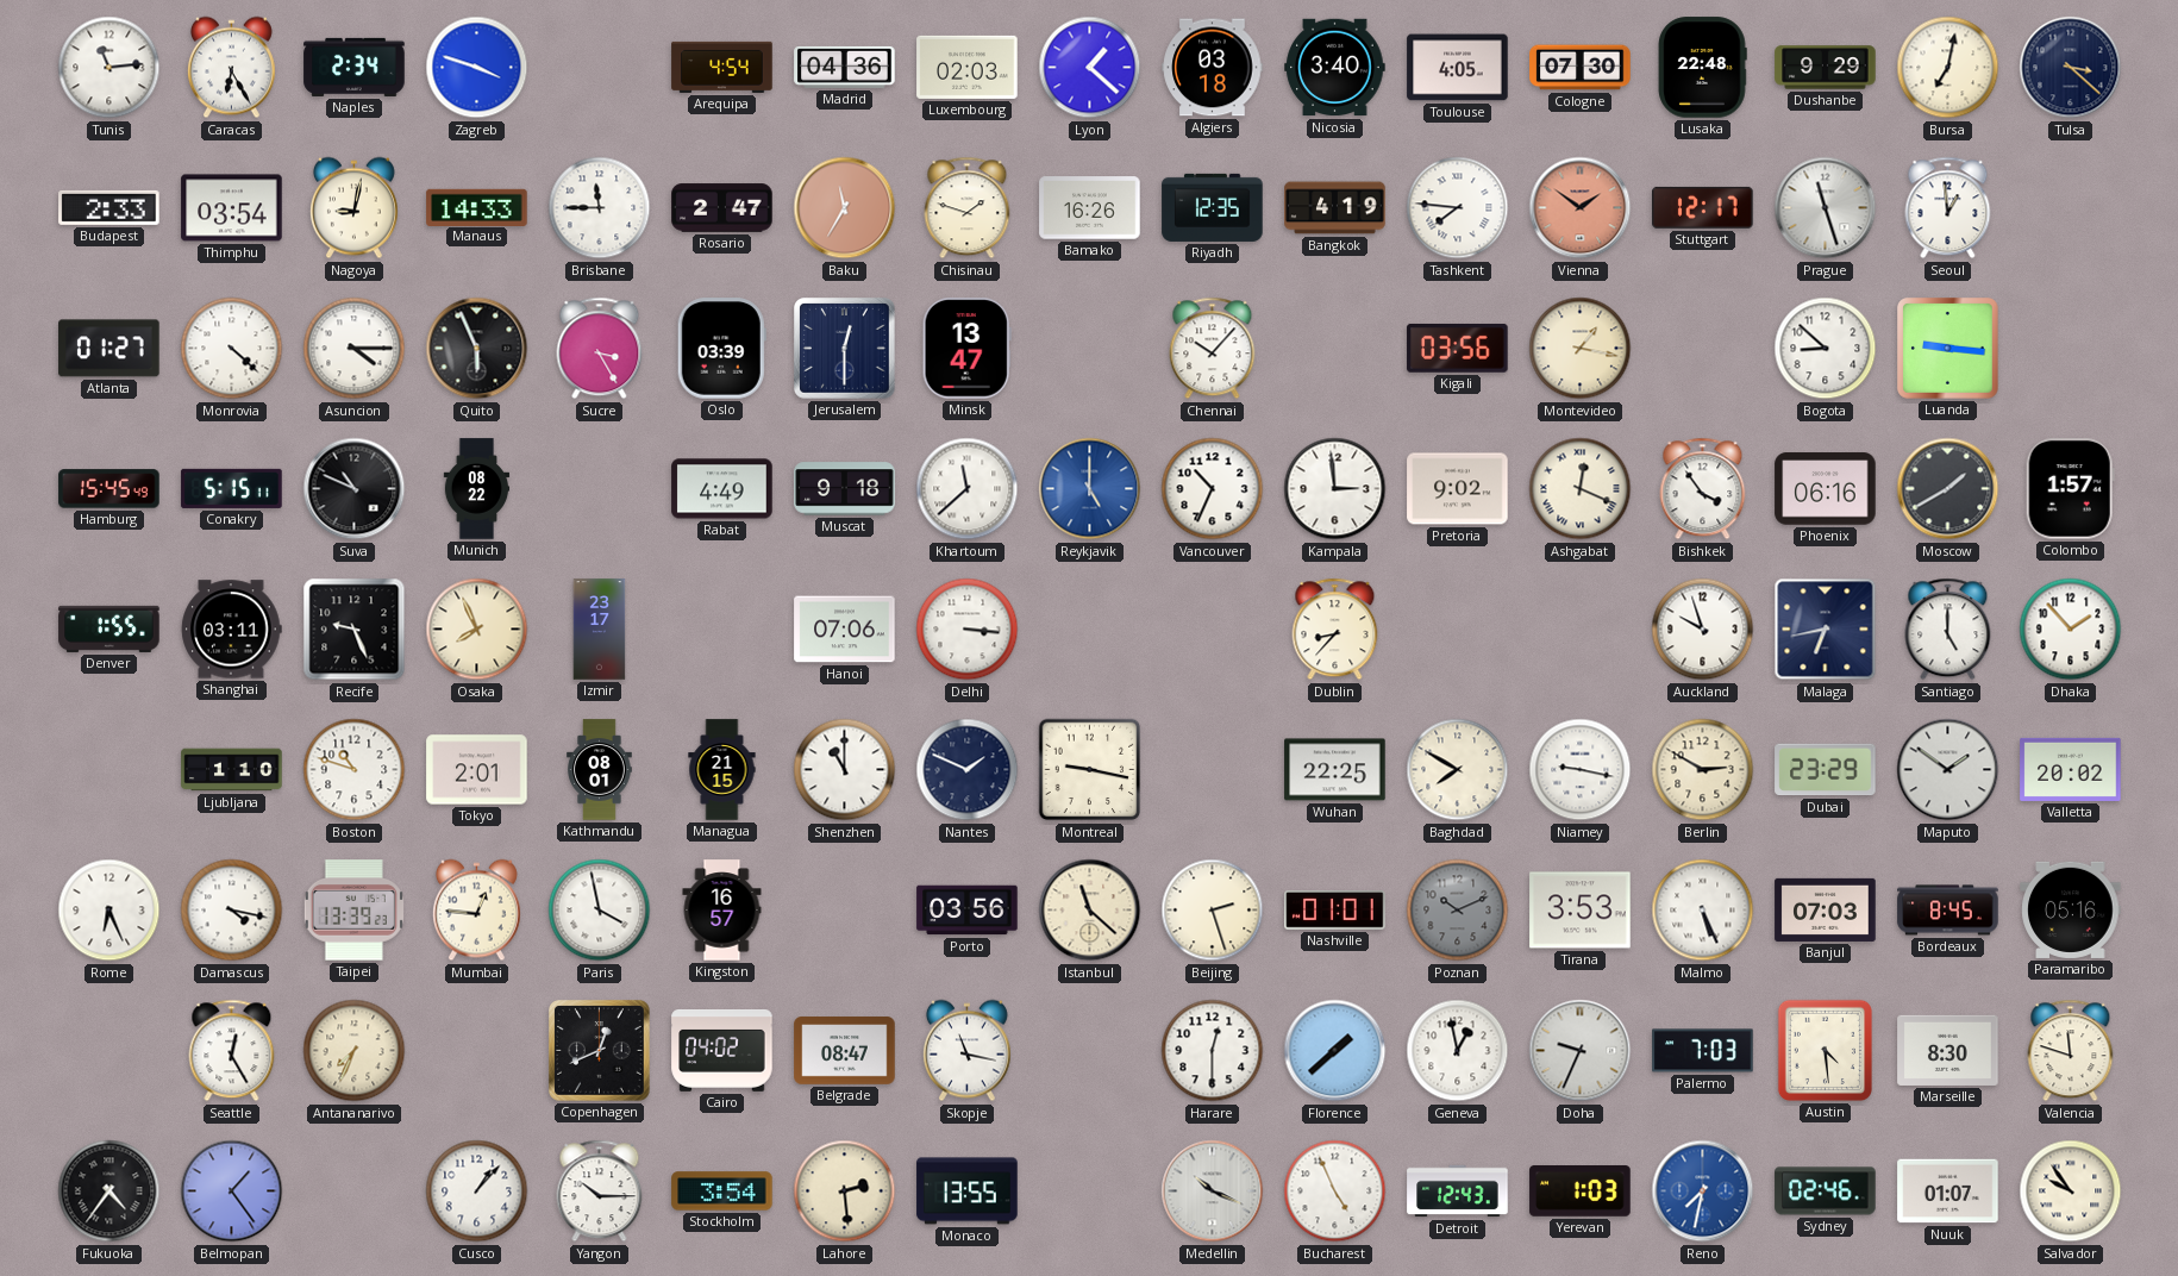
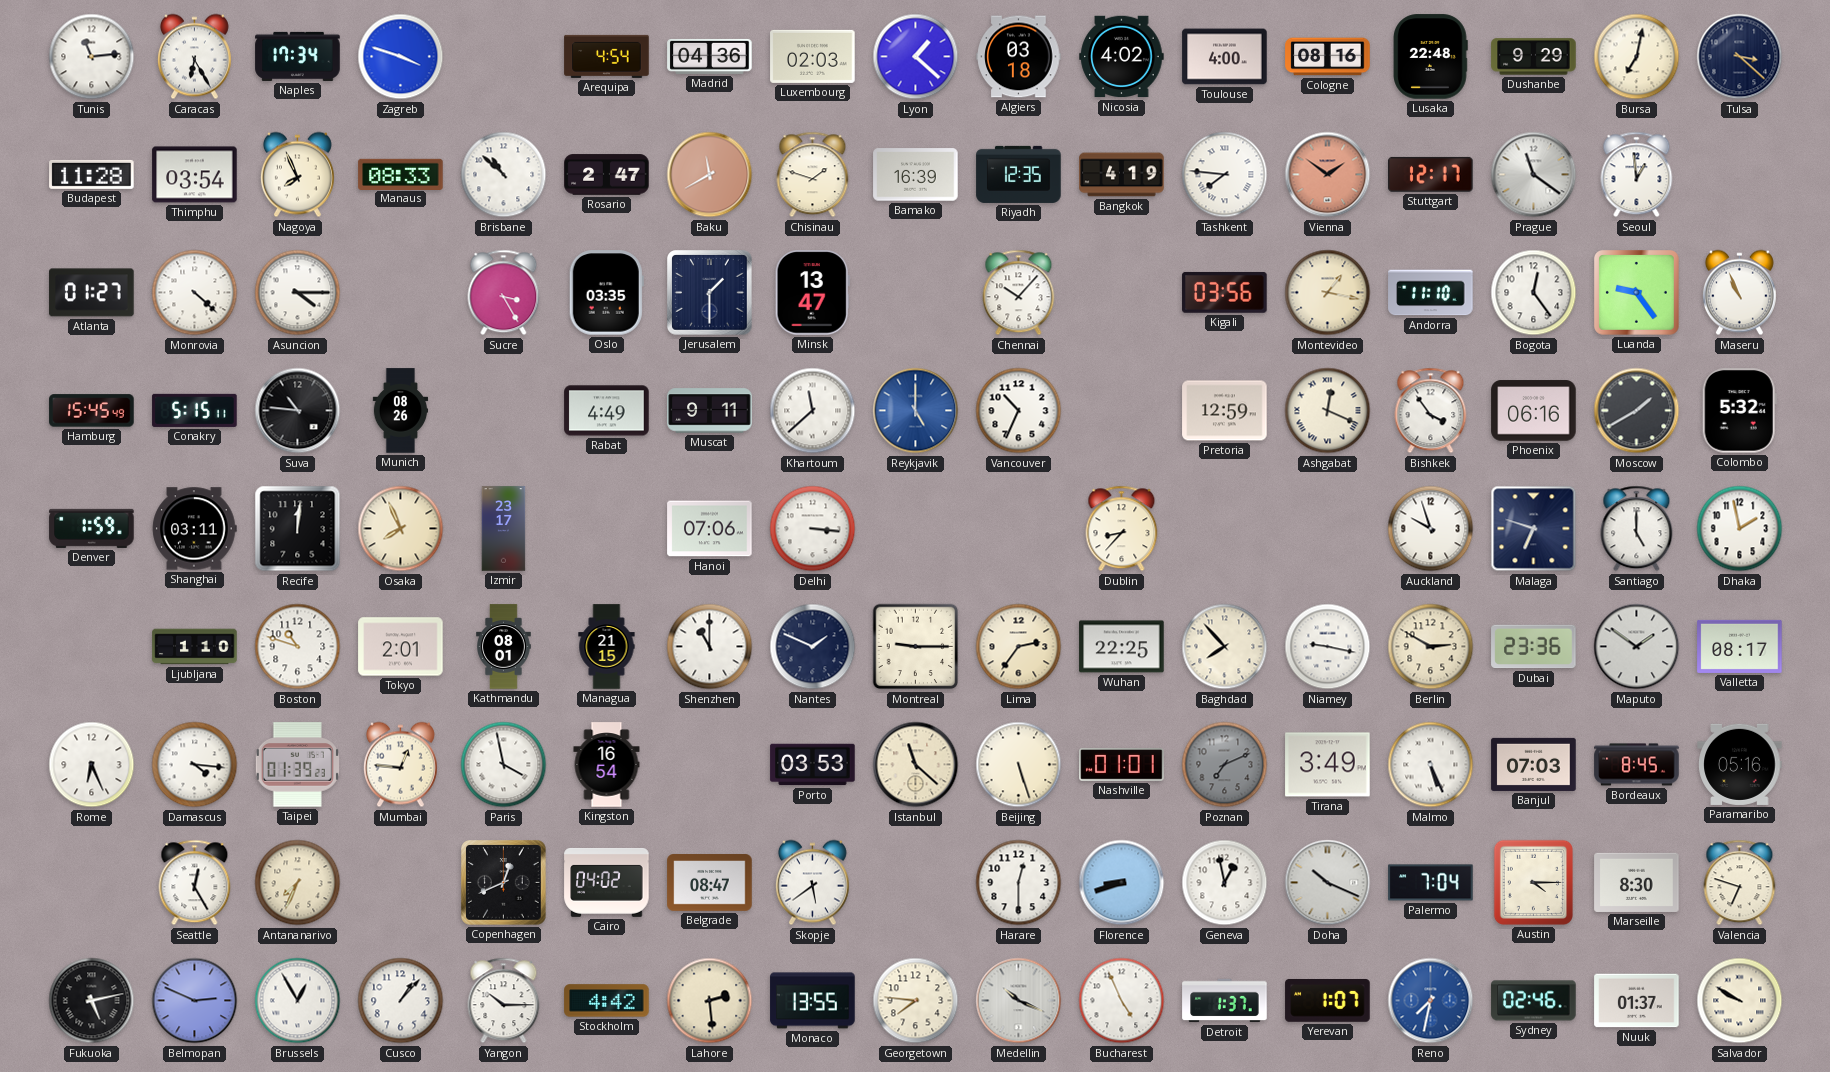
Naples: 2:34 -> 17:34
Nicosia: 3:40 -> 4:02
Toulouse: 4:05 -> 4:00
Cologne: 07:30 -> 08:16
Budapest: 2:33 -> 11:28
Nagoya: 9:02 -> 7:56
Manaus: 14:33 -> 08:33
Brisbane: 11:45 -> 10:52
Baku: 11:35 -> 11:40
Bamako: 16:26 -> 16:39
Prague: 11:27 -> 11:21
Quito: 5:56 -> none
Oslo: 03:39 -> 03:35
Jerusalem: 12:30 -> 1:30
Andorra: none -> 11:10
Bogota: 8:52 -> 12:24
Luanda: 9:16 -> 9:24
Maseru: none -> 10:56
Suva: 10:49 -> 10:46
Munich: 08:22 -> 08:26
Muscat: 9:18 -> 9:11
Kampala: 2:59 -> none
Pretoria: 9:02 -> 12:59
Colombo: 1:57 -> 5:32
Denver: 1:55 -> 1:59
Recife: 9:26 -> 12:01
Malaga: 6:43 -> 6:48
Dhaka: 1:53 -> 1:58
Montreal: 9:17 -> 9:15
Lima: none -> 2:36
Baghdad: 7:50 -> 7:53
Dubai: 23:29 -> 23:36
Valletta: 20:02 -> 08:17
Damascus: 4:17 -> 4:16
Taipei: 13:39 -> 01:39
Kingston: 16:57 -> 16:54
Porto: 03:56 -> 03:53
Beijing: 2:27 -> 5:27
Poznan: 10:11 -> 7:11
Tirana: 3:53 -> 3:49
Skopje: 11:17 -> 5:39
Florence: 1:38 -> 8:42
Doha: 9:34 -> 10:19
Palermo: 7:03 -> 7:04
Austin: 4:29 -> 4:15
Valencia: 11:48 -> 6:48
Fukuoka: 4:36 -> 5:13
Belmopan: 1:24 -> 2:49
Brussels: none -> 12:55
Stockholm: 3:54 -> 4:42
Georgetown: none -> 7:46
Detroit: 12:43 -> 1:37
Yerevan: 1:03 -> 1:07
Nuuk: 01:07 -> 01:37
Salvador: 9:54 -> 9:50
